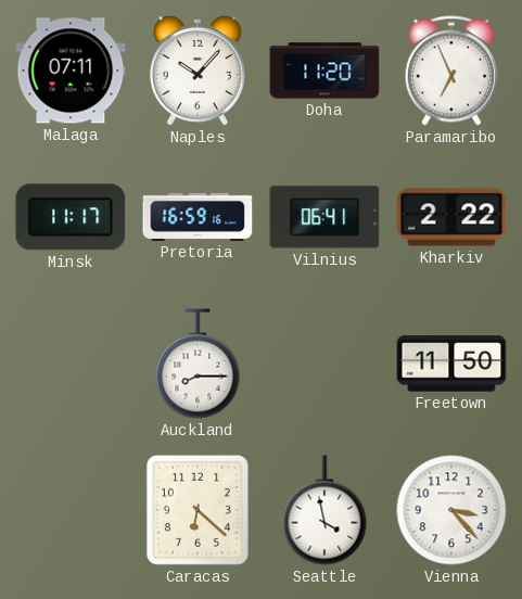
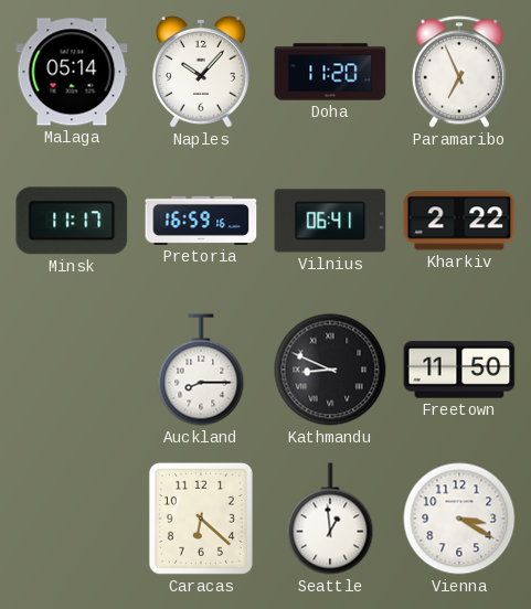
Malaga: 07:11 -> 05:14
Kathmandu: none -> 8:49
Seattle: 3:58 -> 12:59
Vienna: 3:23 -> 3:20
